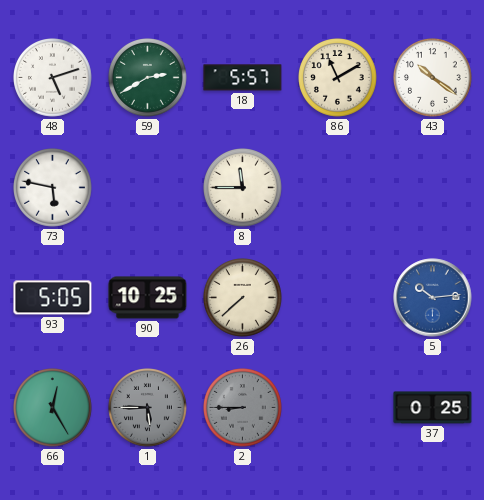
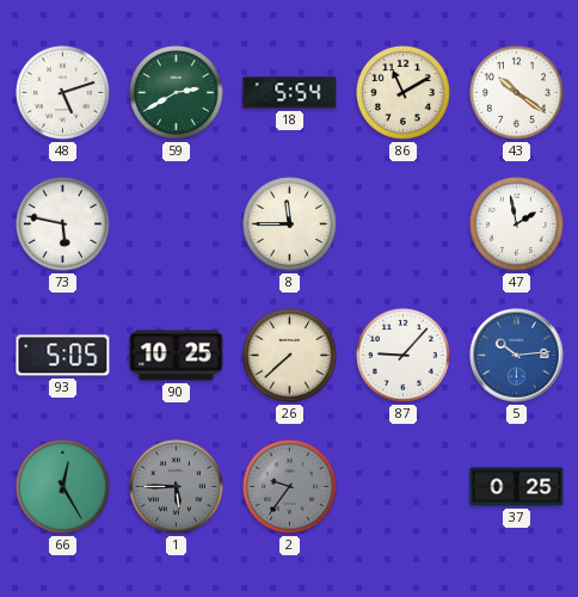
18: 5:57 -> 5:54
47: none -> 1:58
87: none -> 9:07
2: 8:45 -> 9:36
